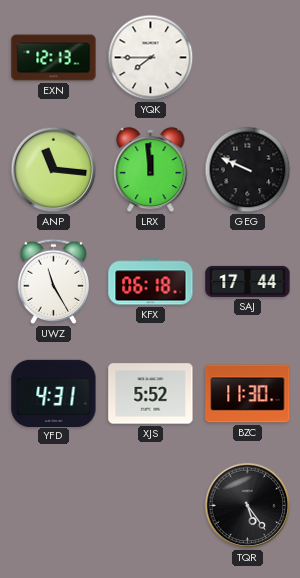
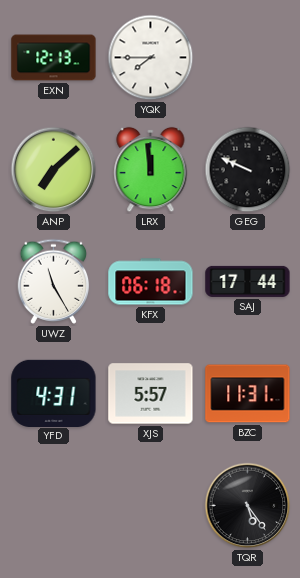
ANP: 11:16 -> 7:08
XJS: 5:52 -> 5:57
BZC: 11:30 -> 11:31
